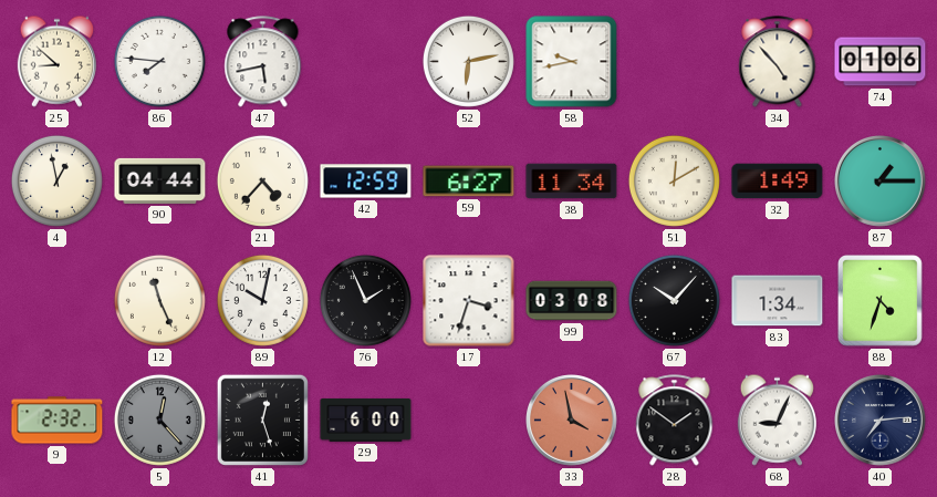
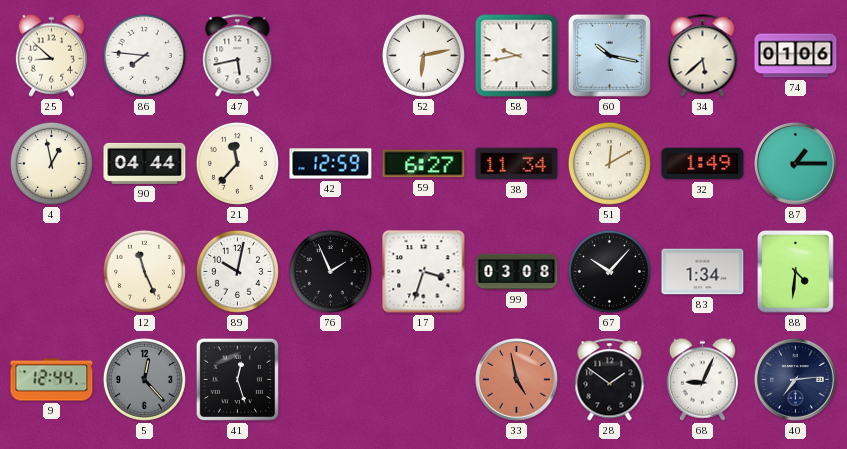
60: none -> 10:17
34: 4:53 -> 5:38
21: 4:37 -> 11:37
88: 4:33 -> 4:31
9: 2:32 -> 12:44
29: 6:00 -> none
33: 3:58 -> 4:58
